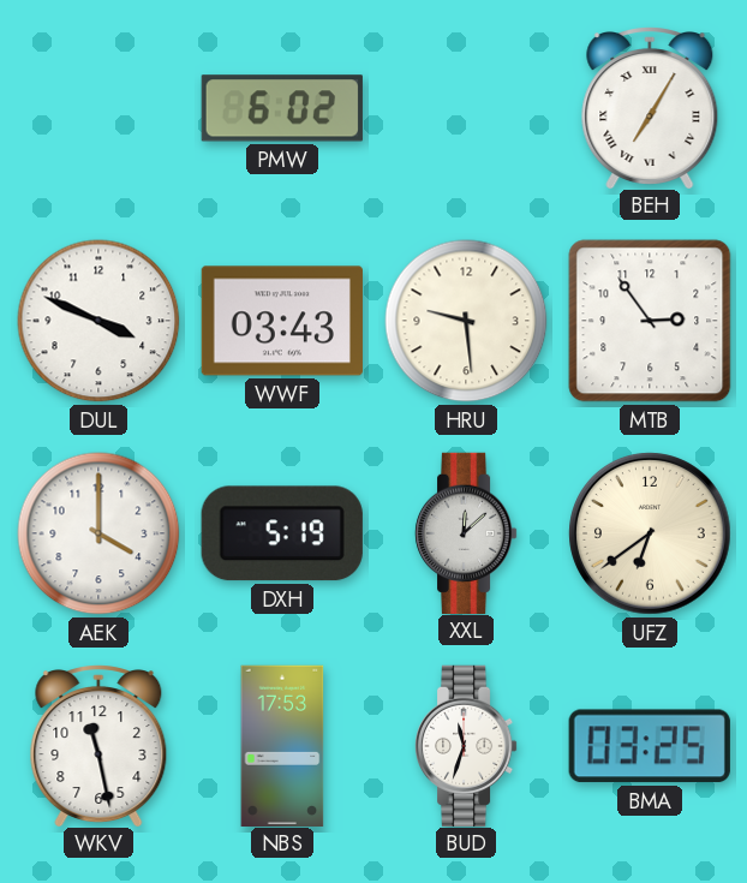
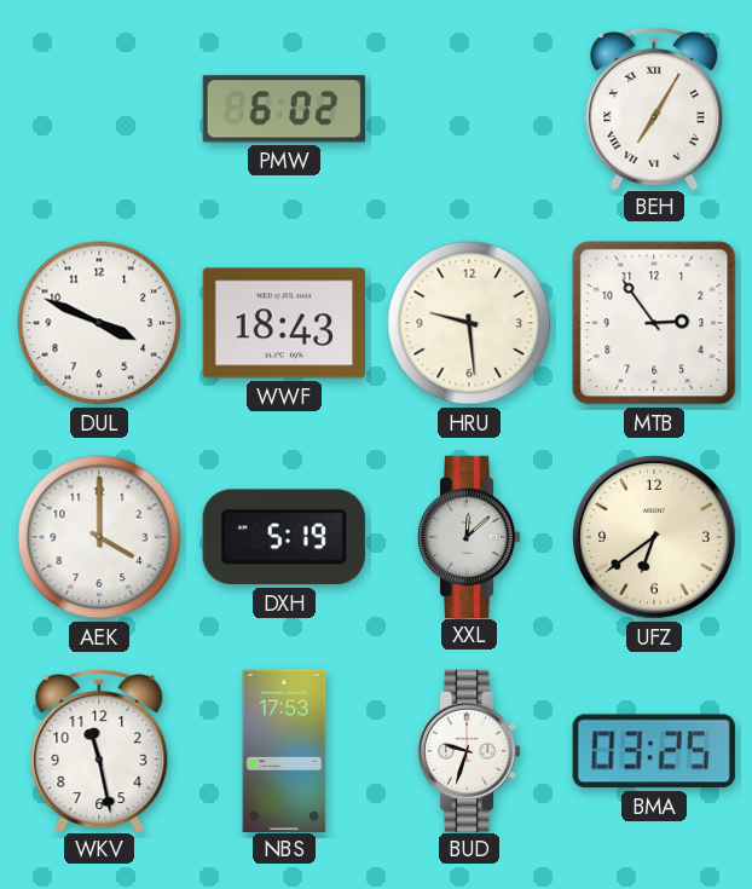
WWF: 03:43 -> 18:43
BUD: 11:33 -> 9:33
